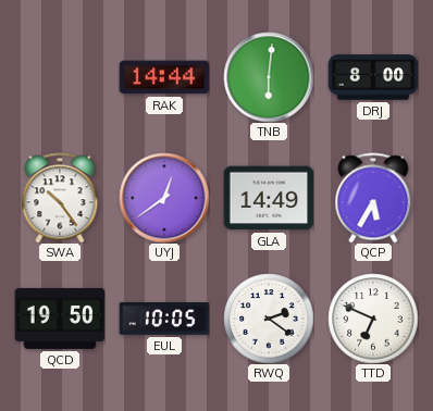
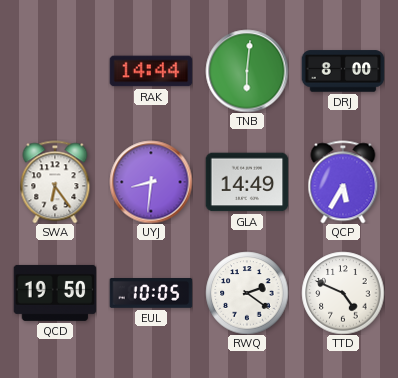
SWA: 10:24 -> 6:24
UYJ: 12:39 -> 8:31
TTD: 6:49 -> 4:49
